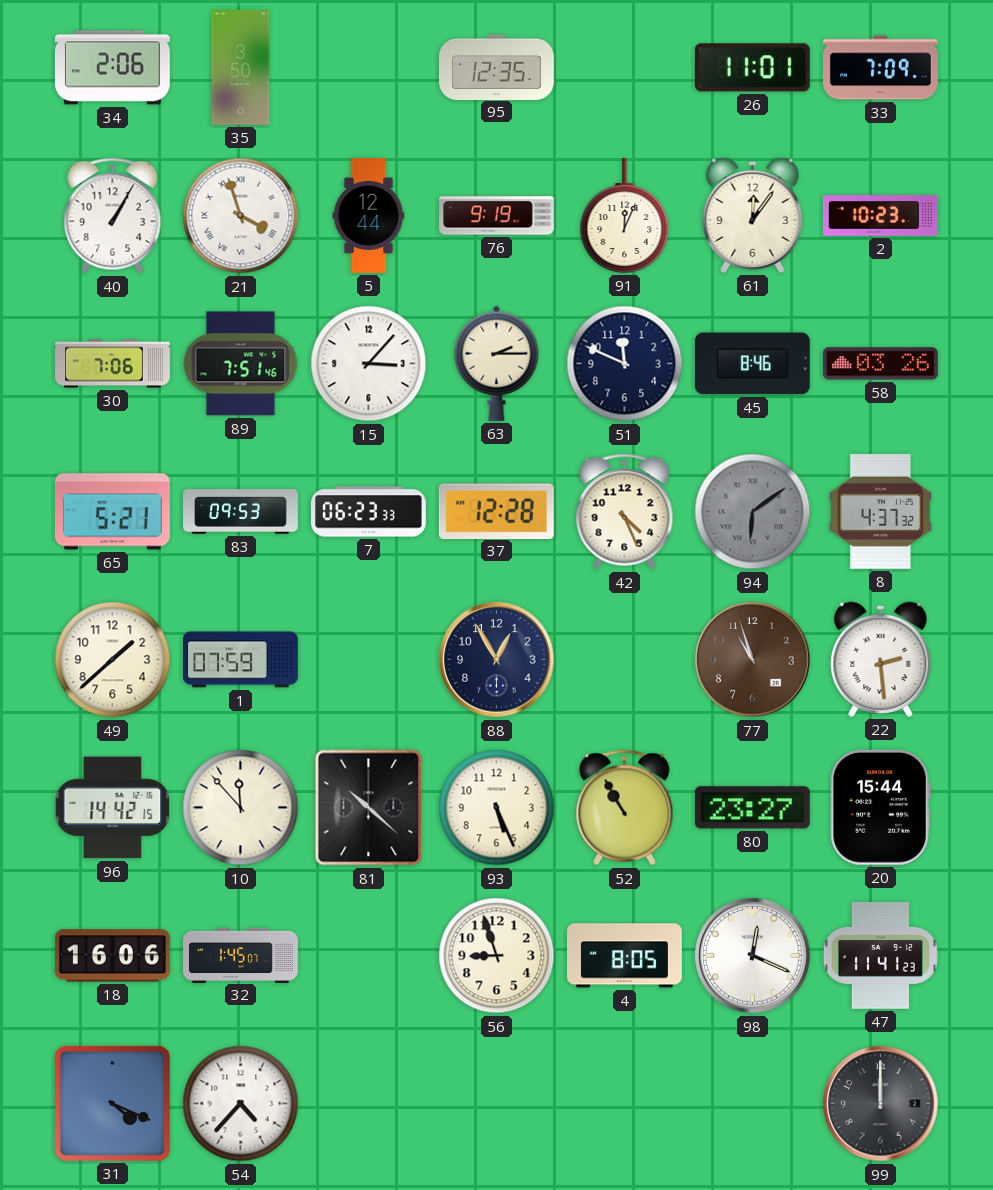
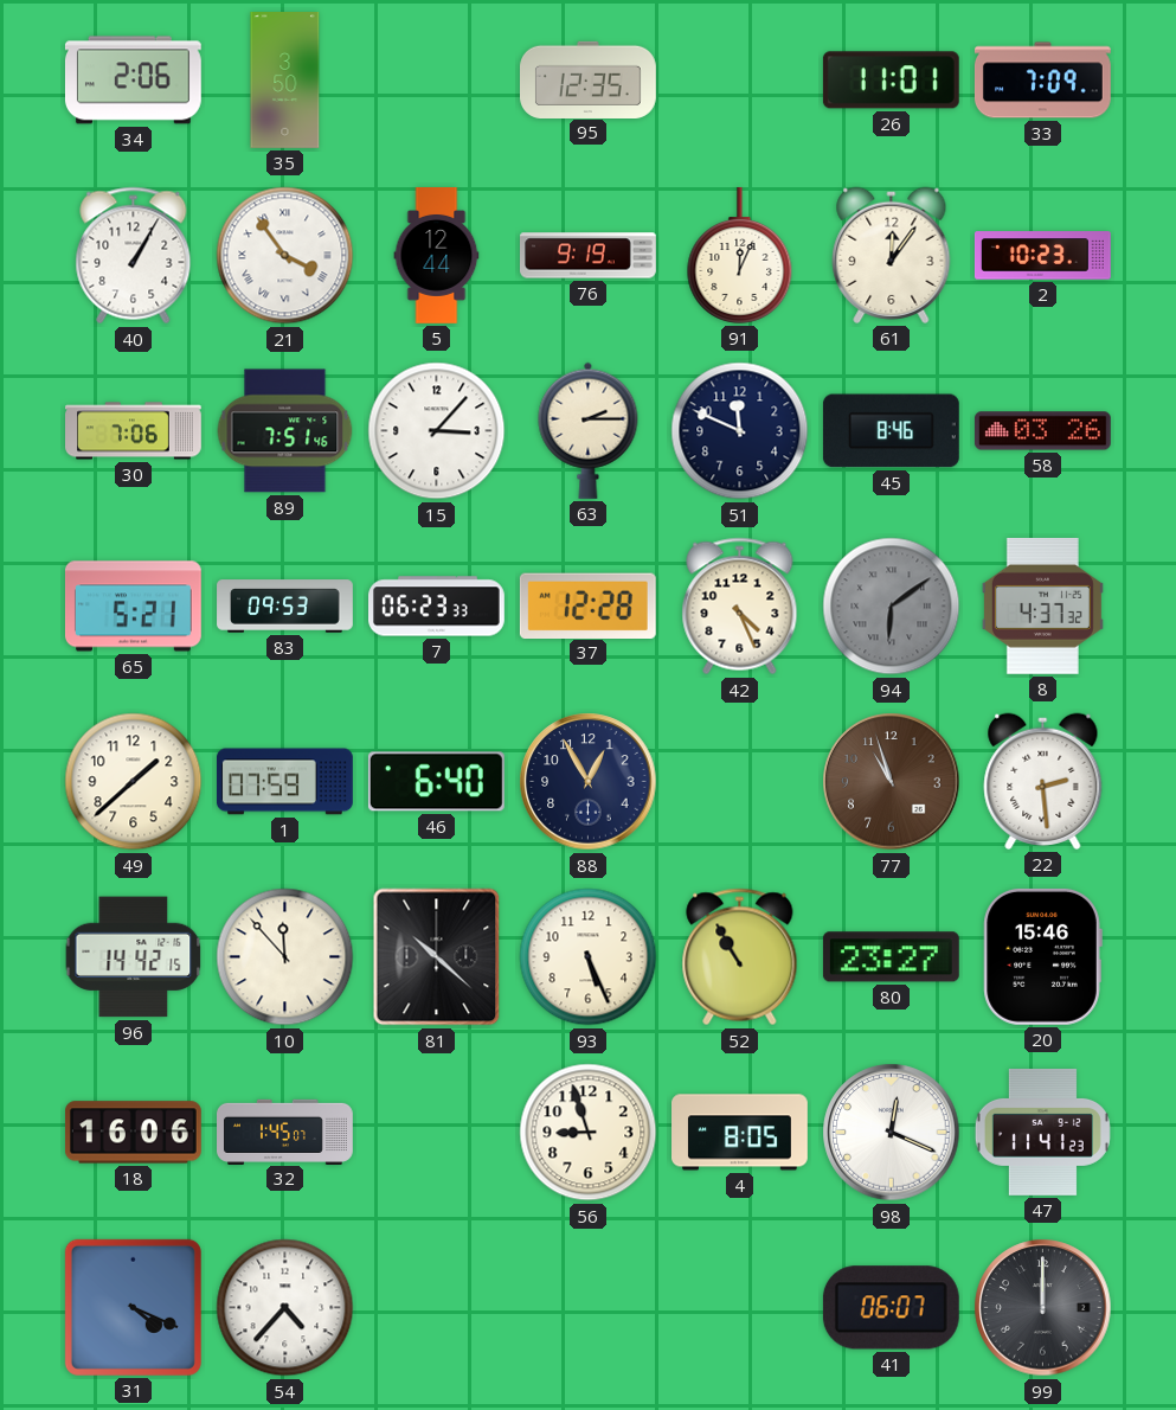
21: 3:57 -> 3:54
46: none -> 6:40
20: 15:44 -> 15:46
41: none -> 06:07
